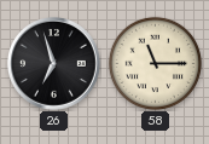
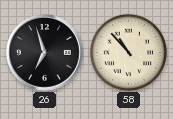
58: 11:15 -> 10:53
